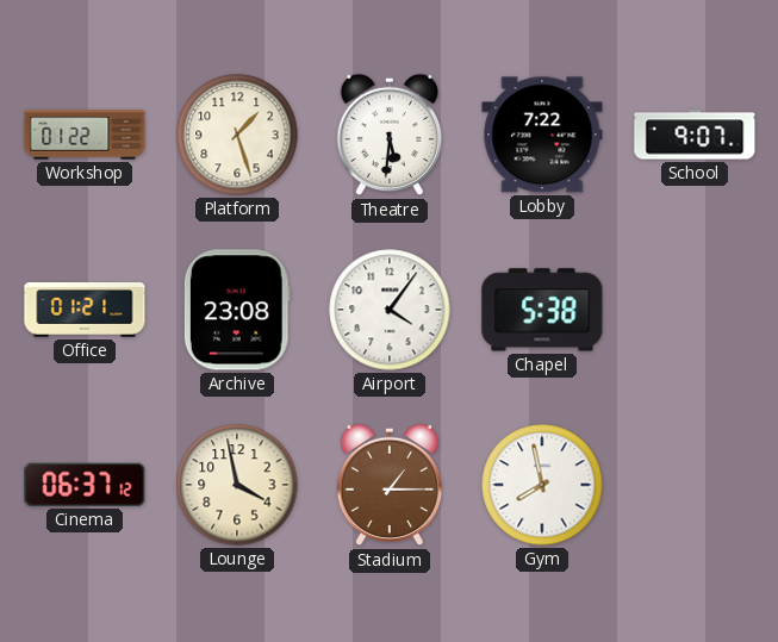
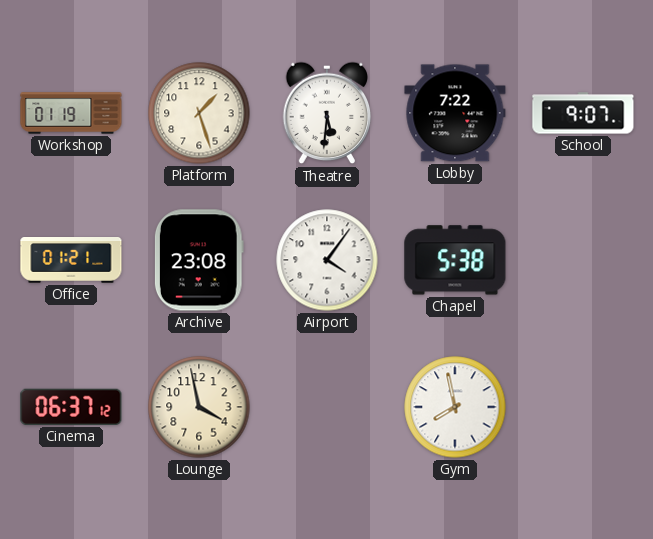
Workshop: 01:22 -> 01:19
Stadium: 1:15 -> none
